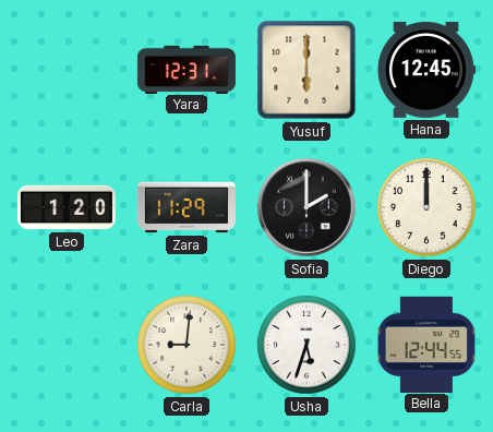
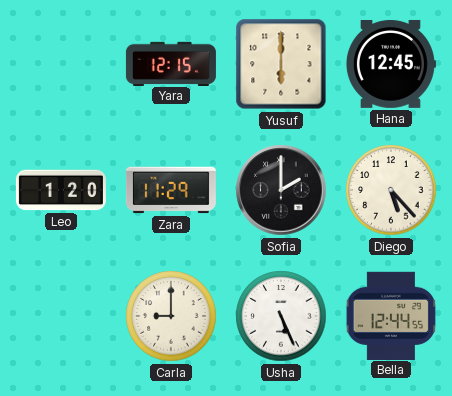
Yara: 12:31 -> 12:15
Diego: 12:00 -> 5:23
Carla: 9:01 -> 9:00
Usha: 5:33 -> 5:26
